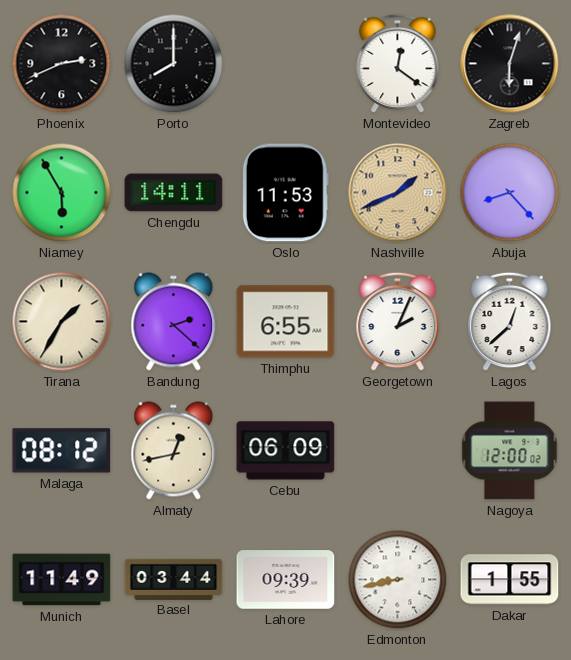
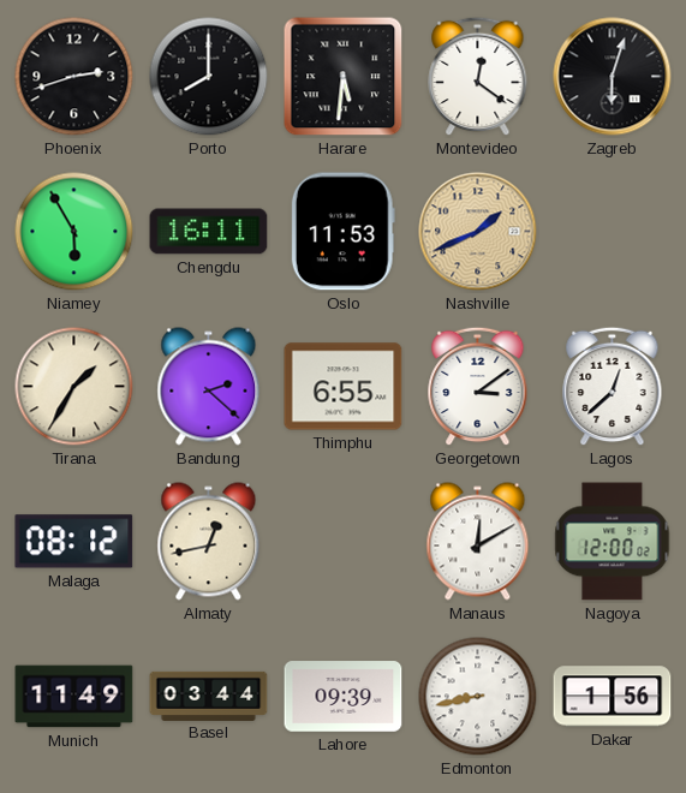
Phoenix: 2:41 -> 2:42
Harare: none -> 5:31
Chengdu: 14:11 -> 16:11
Abuja: 8:23 -> none
Georgetown: 2:04 -> 3:09
Cebu: 06:09 -> none
Manaus: none -> 12:10
Dakar: 1:55 -> 1:56
